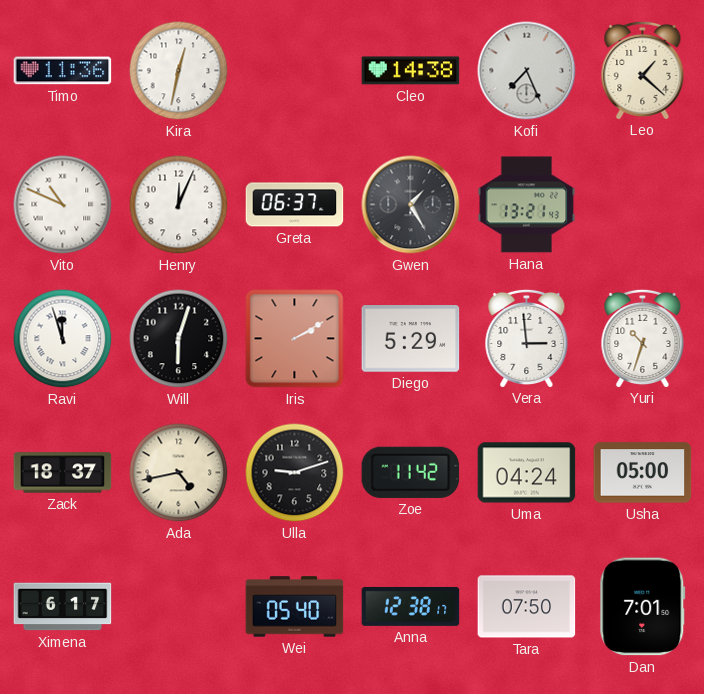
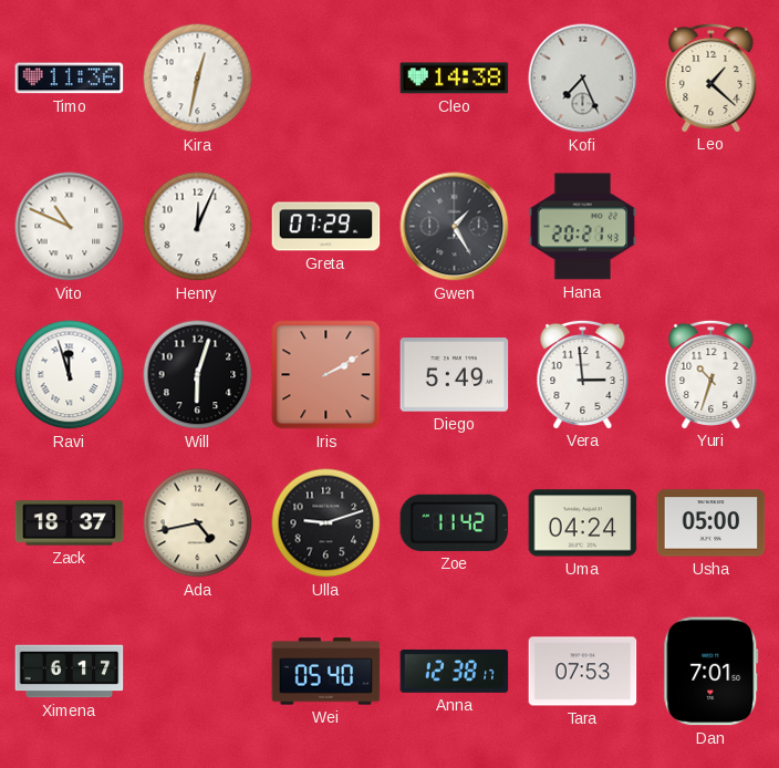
Greta: 06:37 -> 07:29
Hana: 13:21 -> 20:21
Diego: 5:29 -> 5:49
Tara: 07:50 -> 07:53
